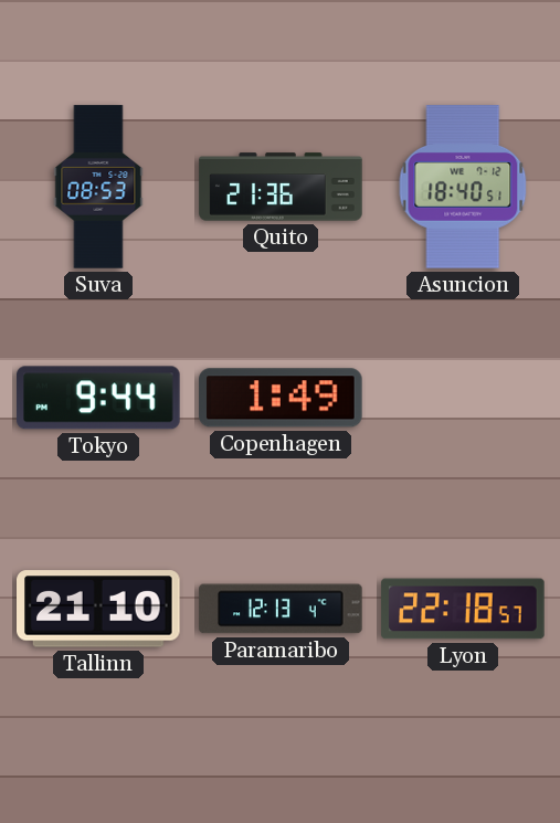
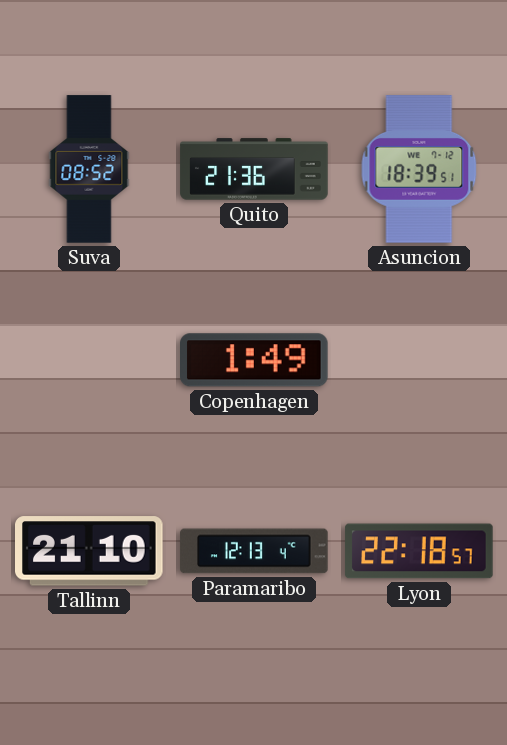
Suva: 08:53 -> 08:52
Asuncion: 18:40 -> 18:39
Tokyo: 9:44 -> none
